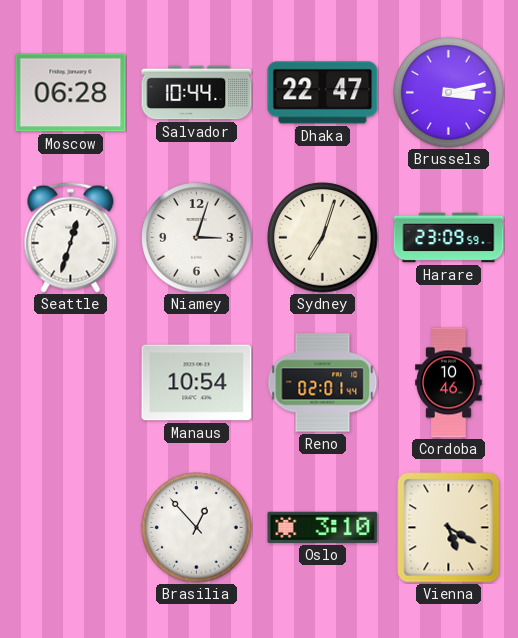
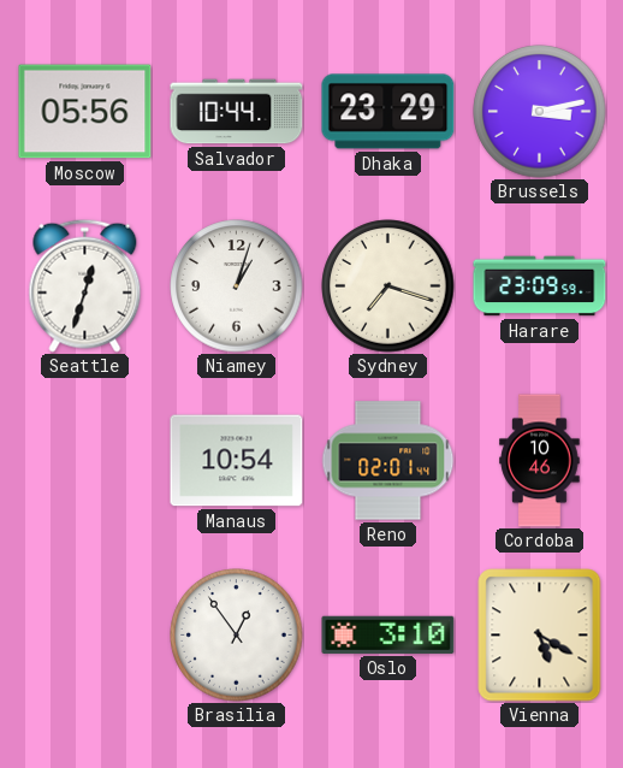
Moscow: 06:28 -> 05:56
Dhaka: 22:47 -> 23:29
Niamey: 3:03 -> 1:03
Sydney: 7:03 -> 7:18
Brasilia: 12:53 -> 12:54
